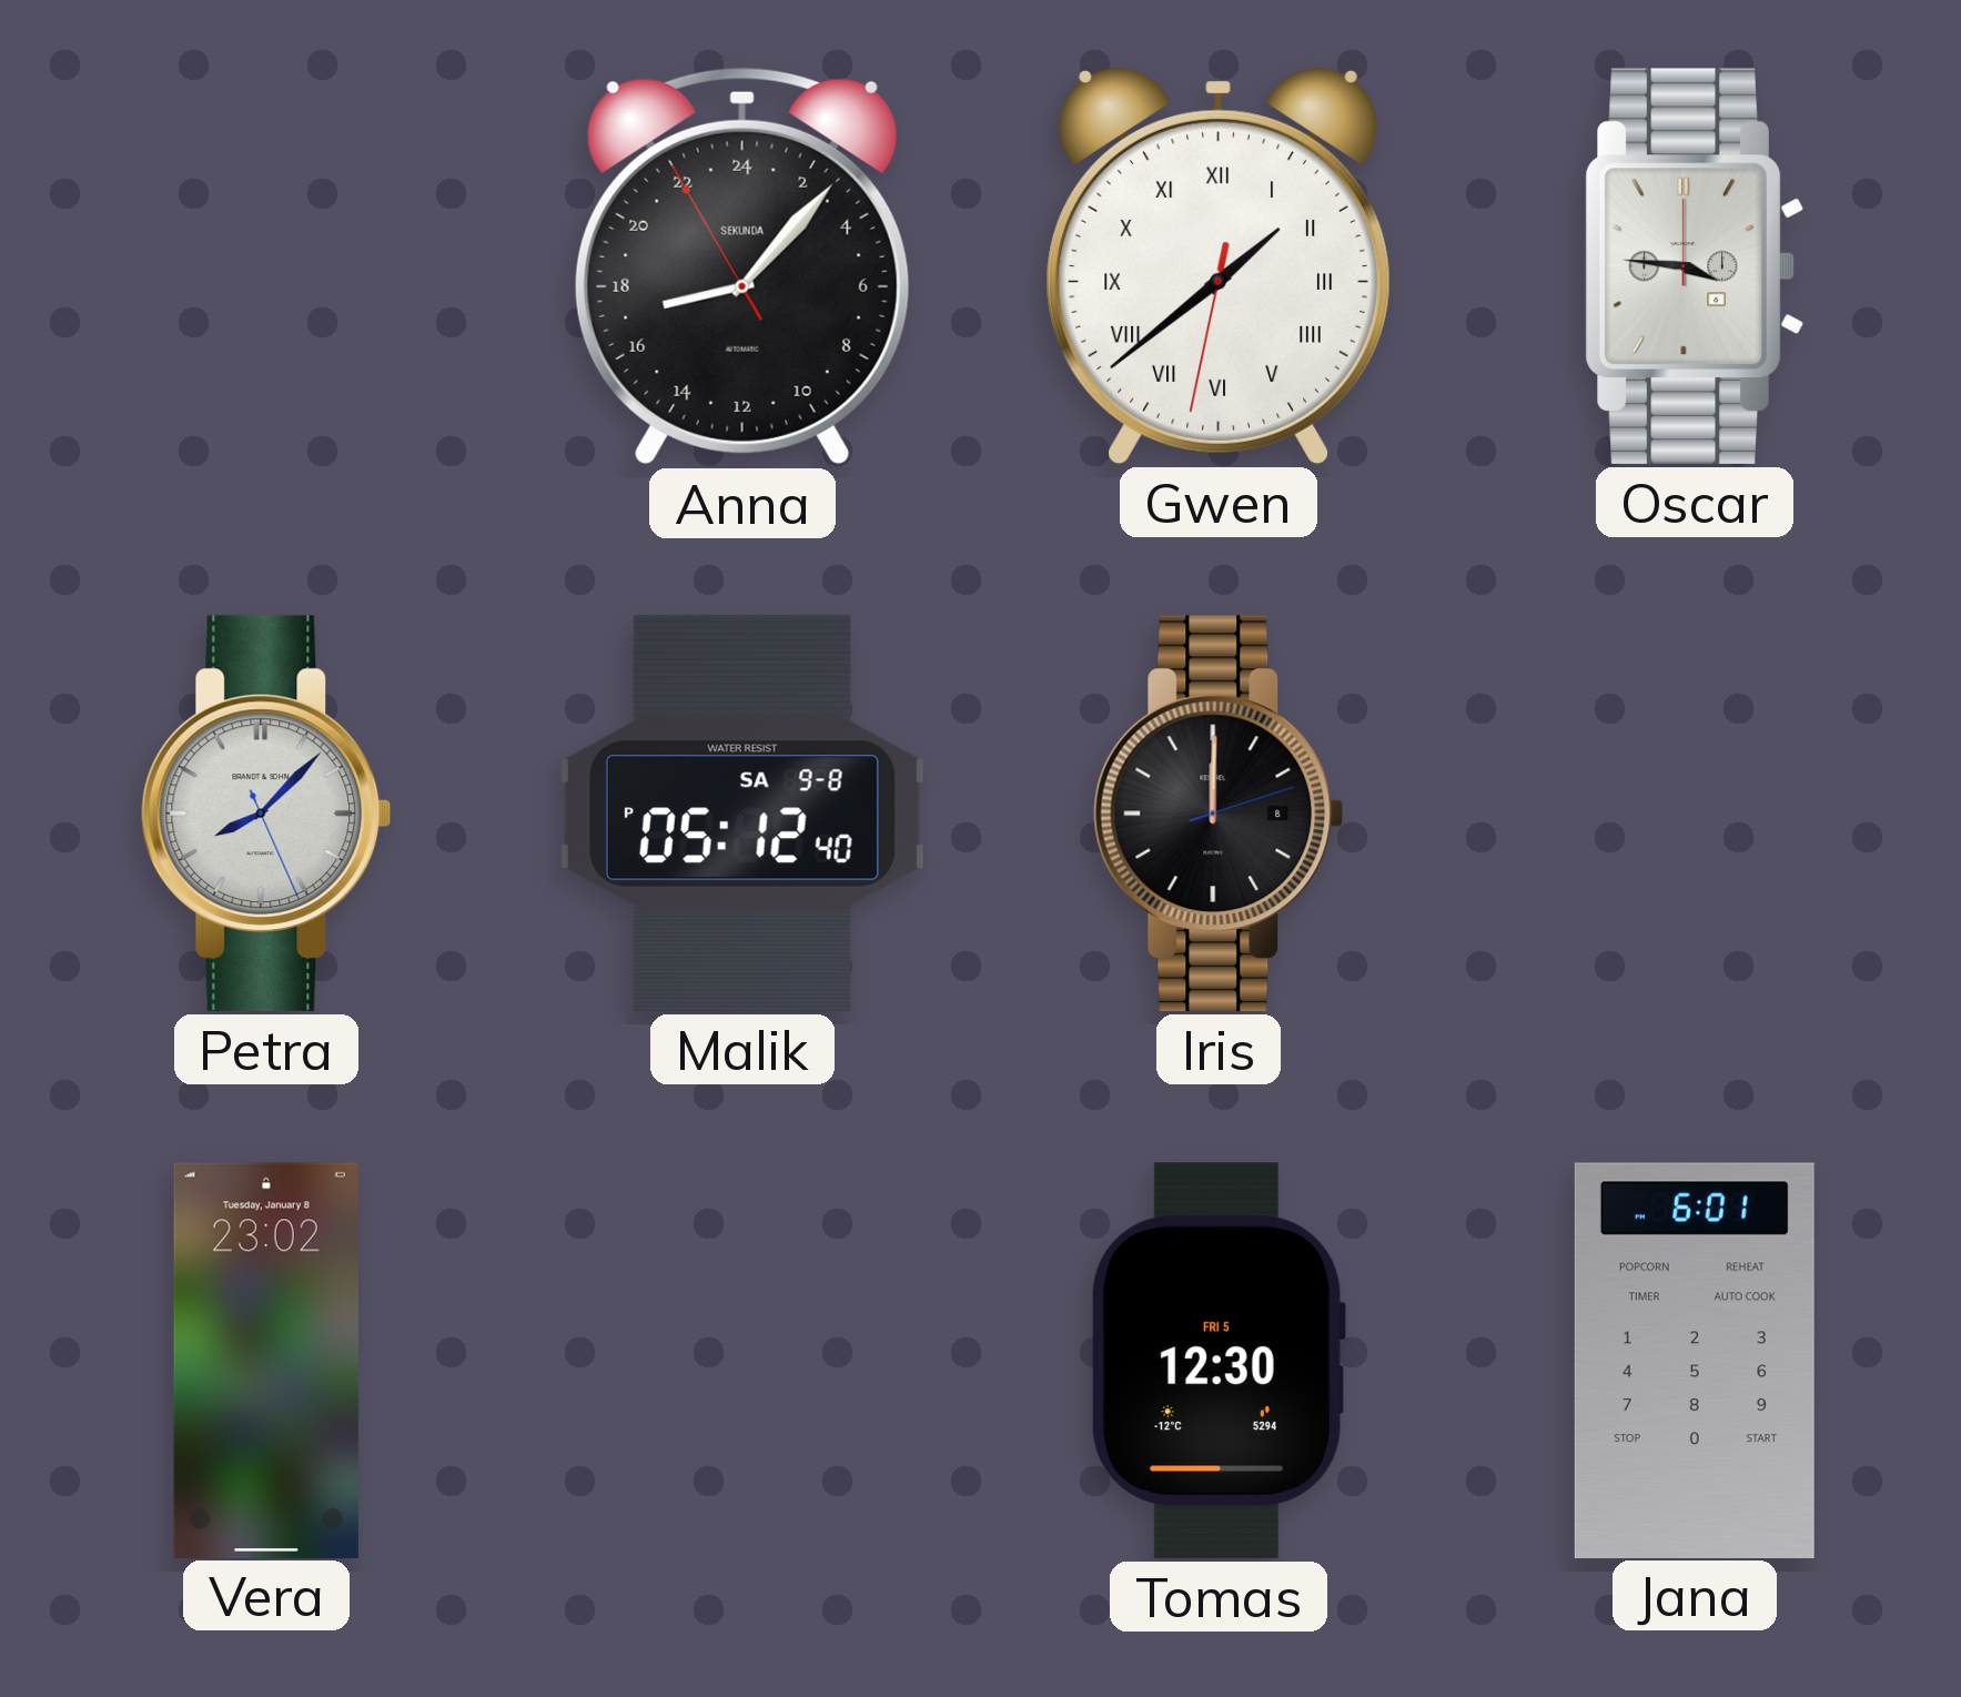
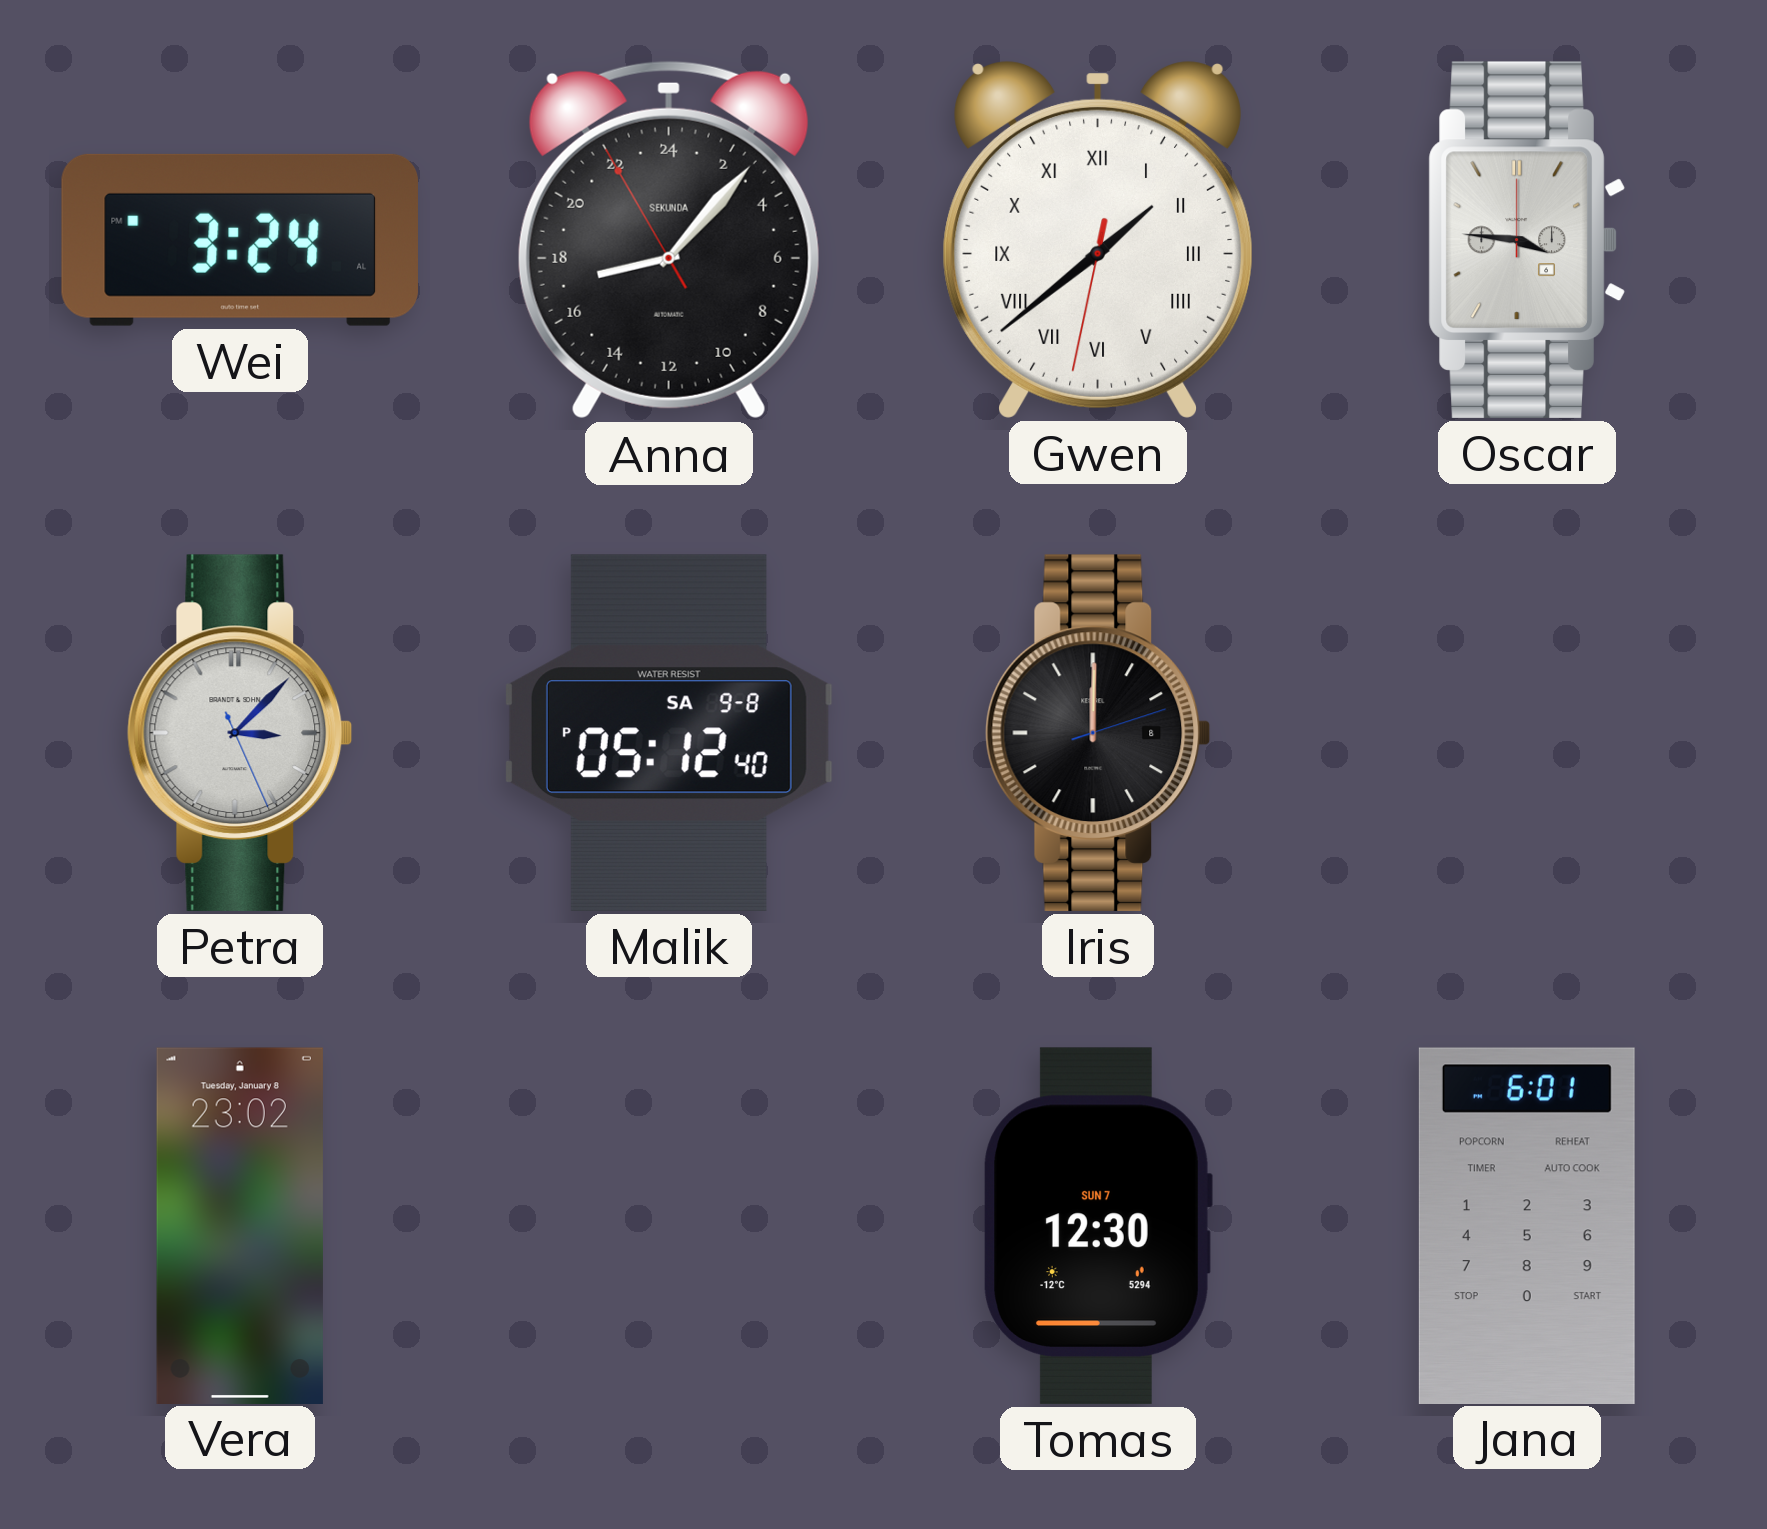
Wei: none -> 3:24
Petra: 8:07 -> 3:07
Tomas date: FRI 5 -> SUN 7
